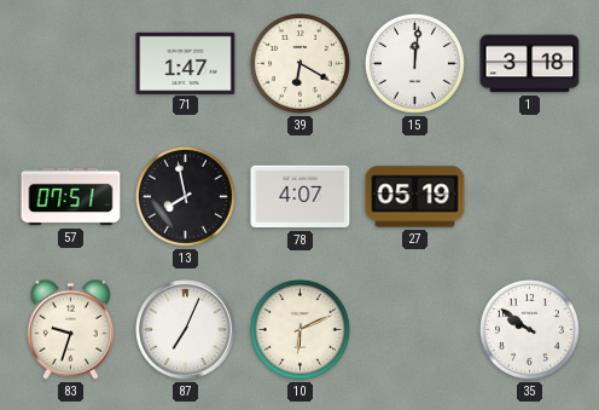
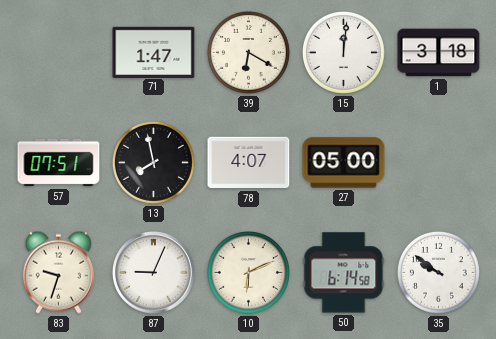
27: 05:19 -> 05:00
87: 7:04 -> 9:04
50: none -> 6:14
